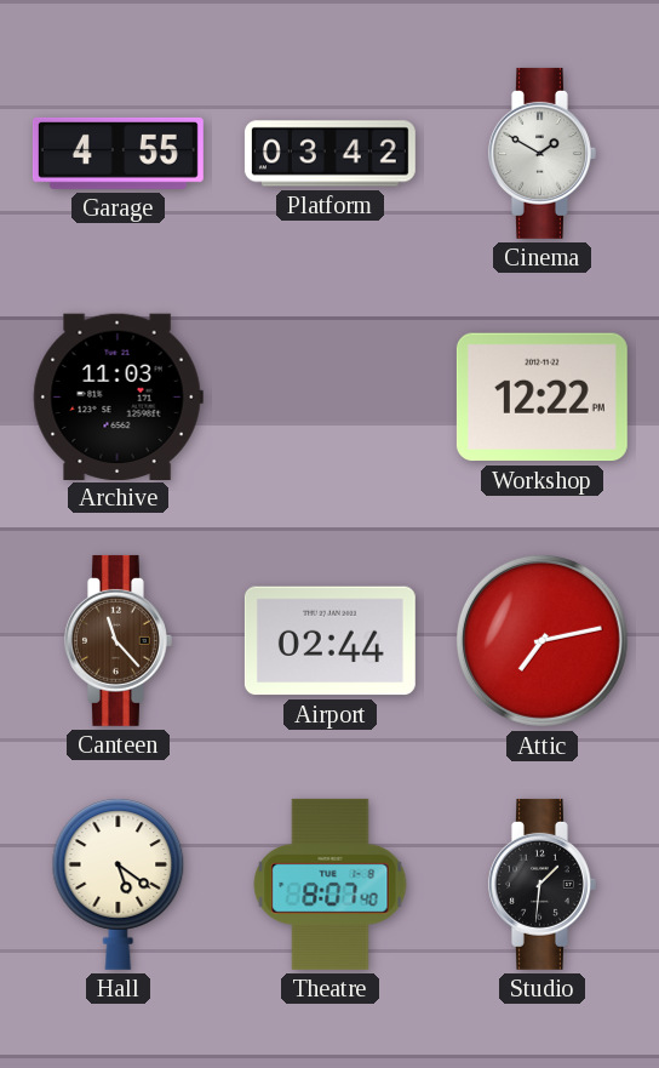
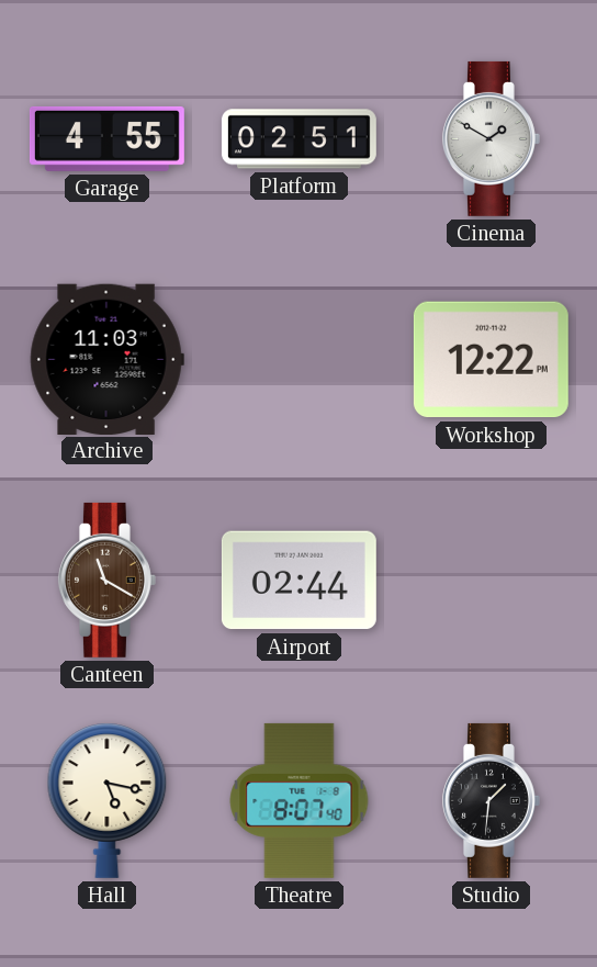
Platform: 03:42 -> 02:51
Canteen: 11:23 -> 11:20
Attic: 7:13 -> none
Hall: 5:21 -> 5:17
